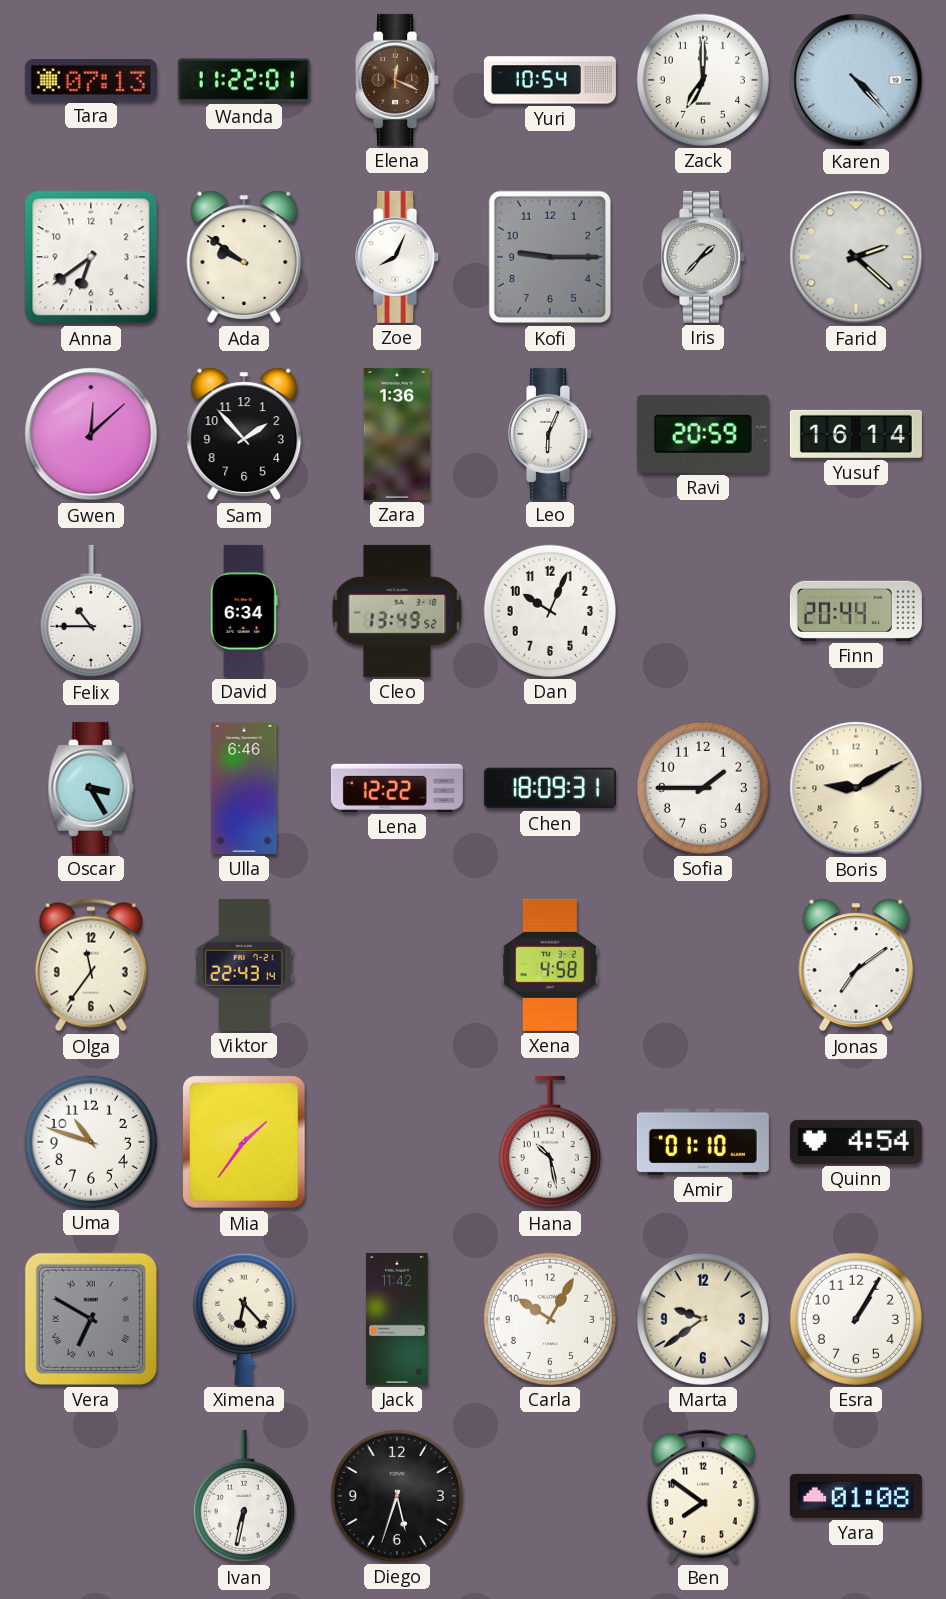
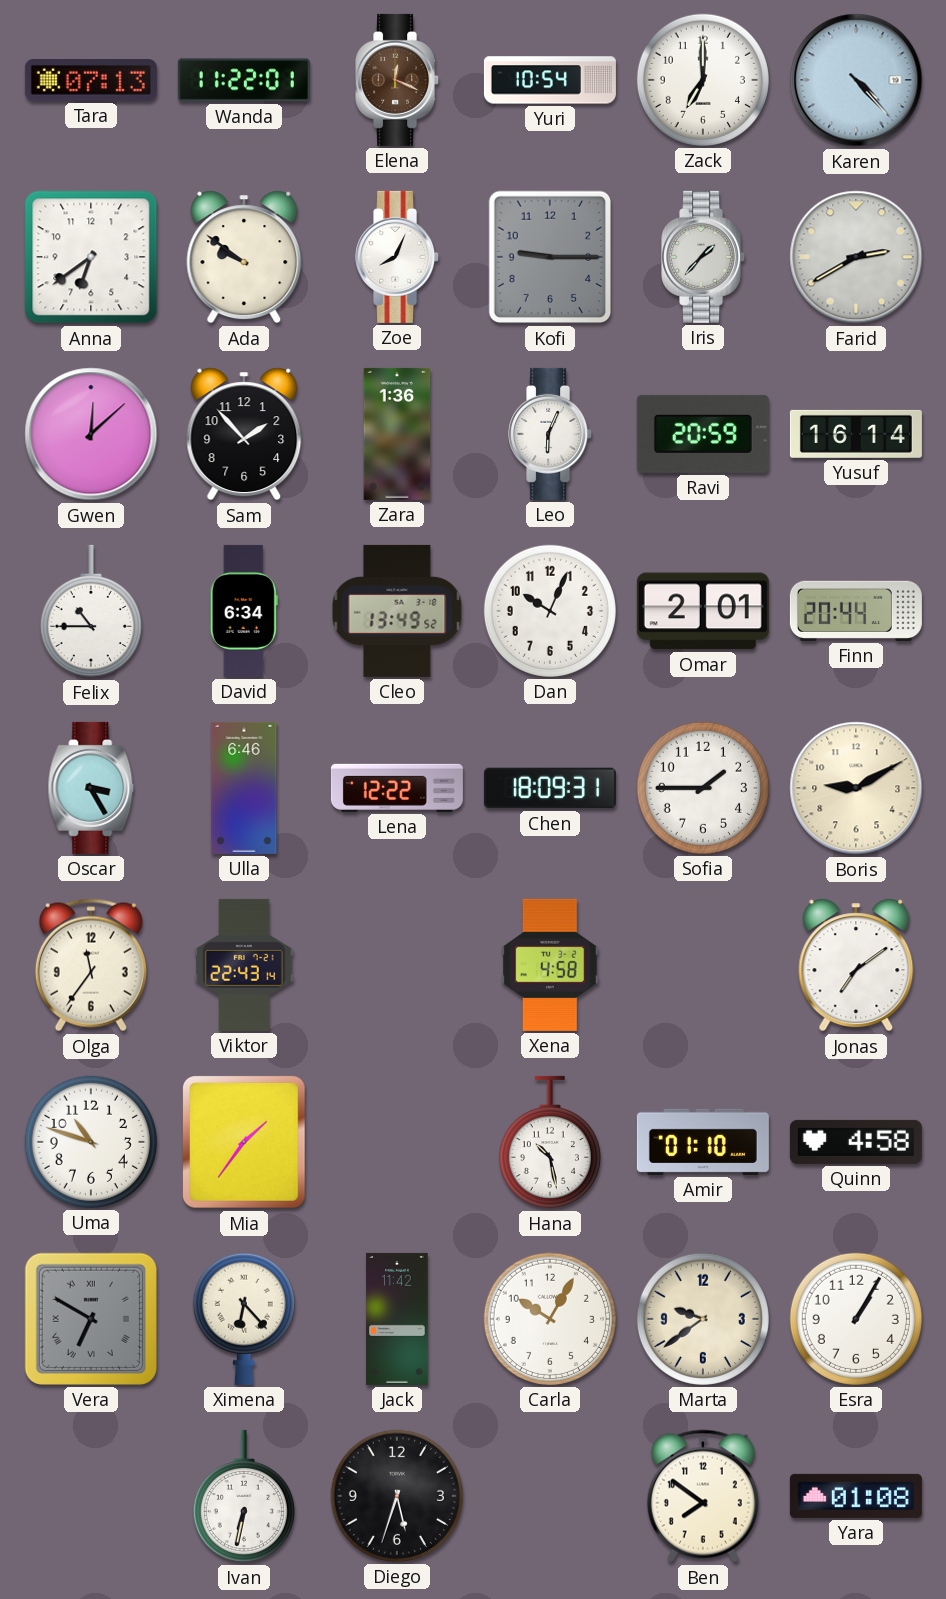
Farid: 2:22 -> 2:40
Omar: none -> 2:01
Quinn: 4:54 -> 4:58
